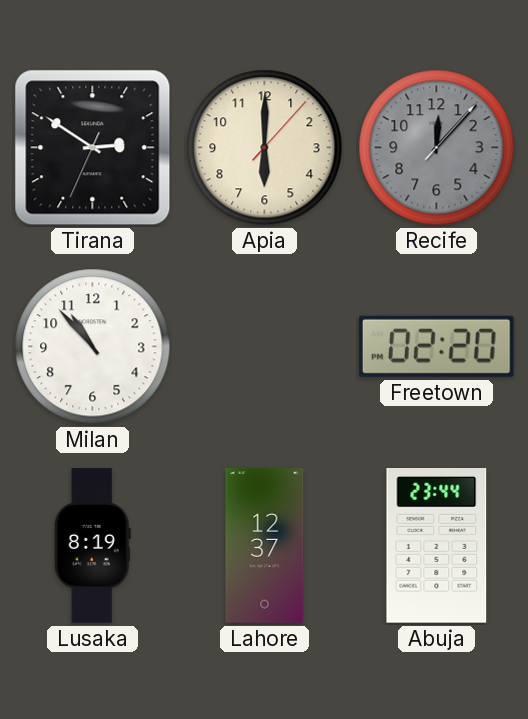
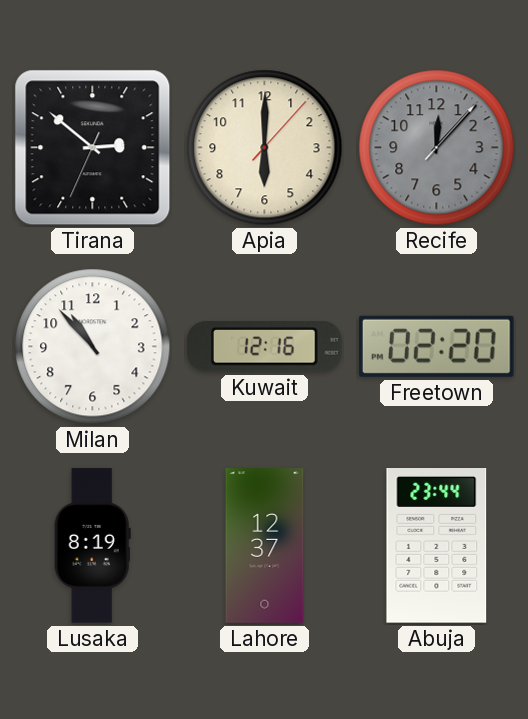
Tirana: 2:50 -> 2:51
Kuwait: none -> 12:16
